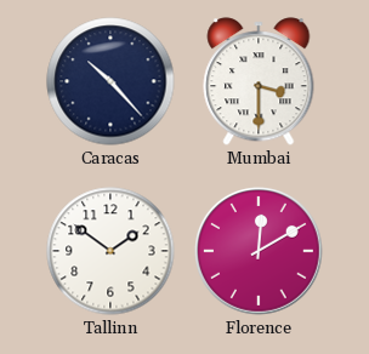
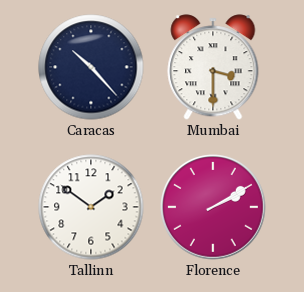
Florence: 12:10 -> 2:10
